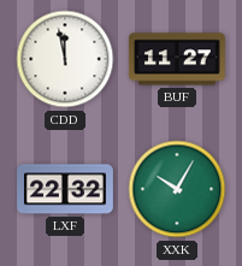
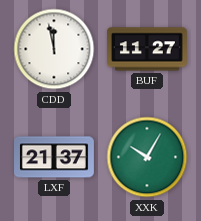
LXF: 22:32 -> 21:37
